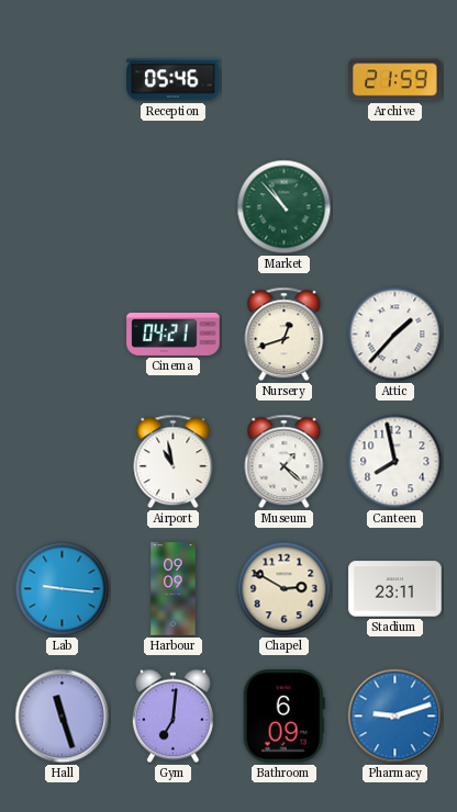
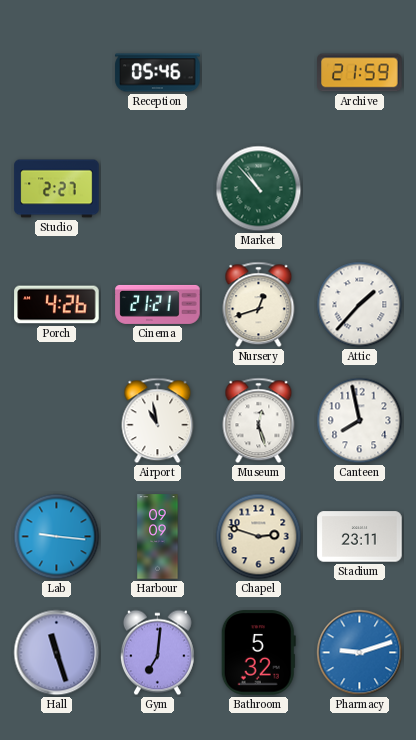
Studio: none -> 2:27
Porch: none -> 4:26
Cinema: 04:21 -> 21:21
Museum: 1:22 -> 12:27
Chapel: 2:50 -> 2:48
Bathroom: 6:09 -> 5:32
